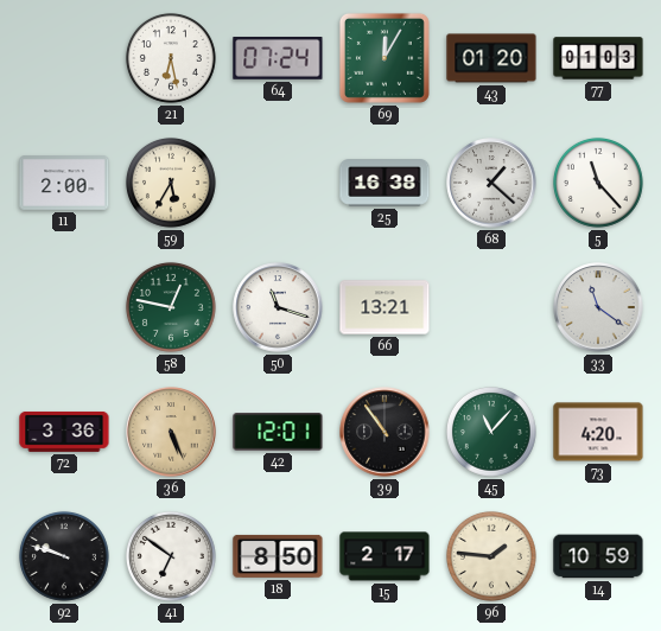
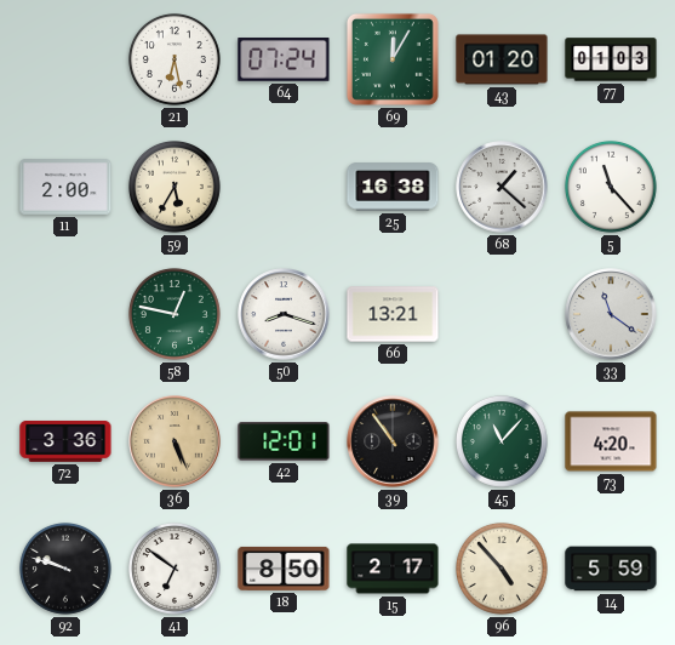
50: 11:18 -> 8:18
96: 1:46 -> 4:53
14: 10:59 -> 5:59
